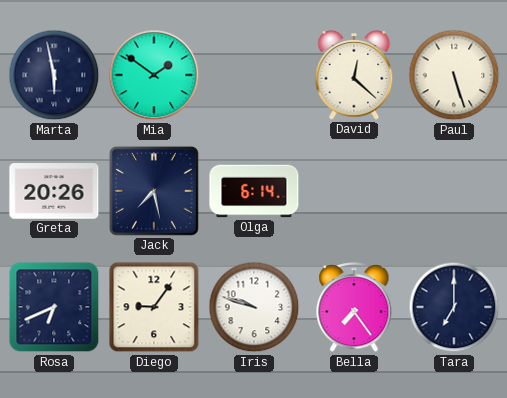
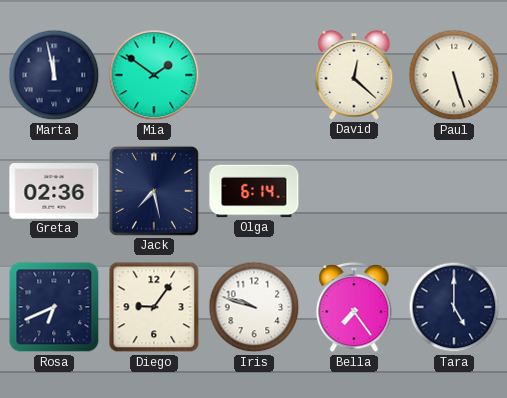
Marta: 5:58 -> 11:58
Greta: 20:26 -> 02:36
Tara: 7:00 -> 5:00
